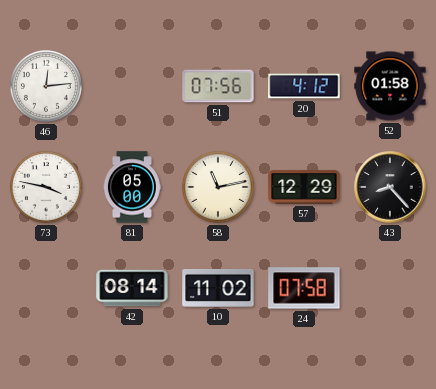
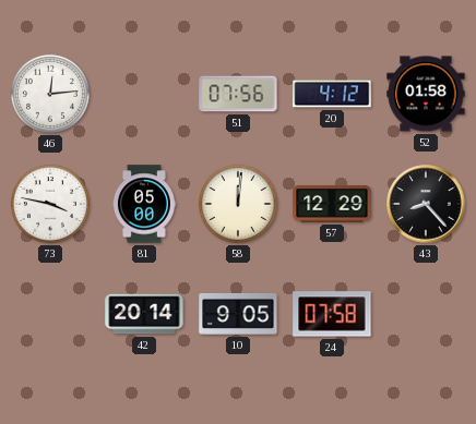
58: 11:13 -> 12:01
42: 08:14 -> 20:14
10: 11:02 -> 9:05
